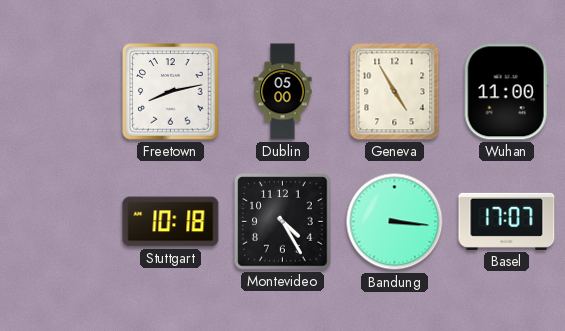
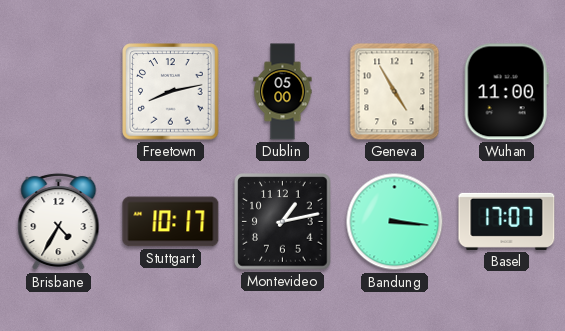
Brisbane: none -> 4:35
Stuttgart: 10:18 -> 10:17
Montevideo: 4:25 -> 1:13
